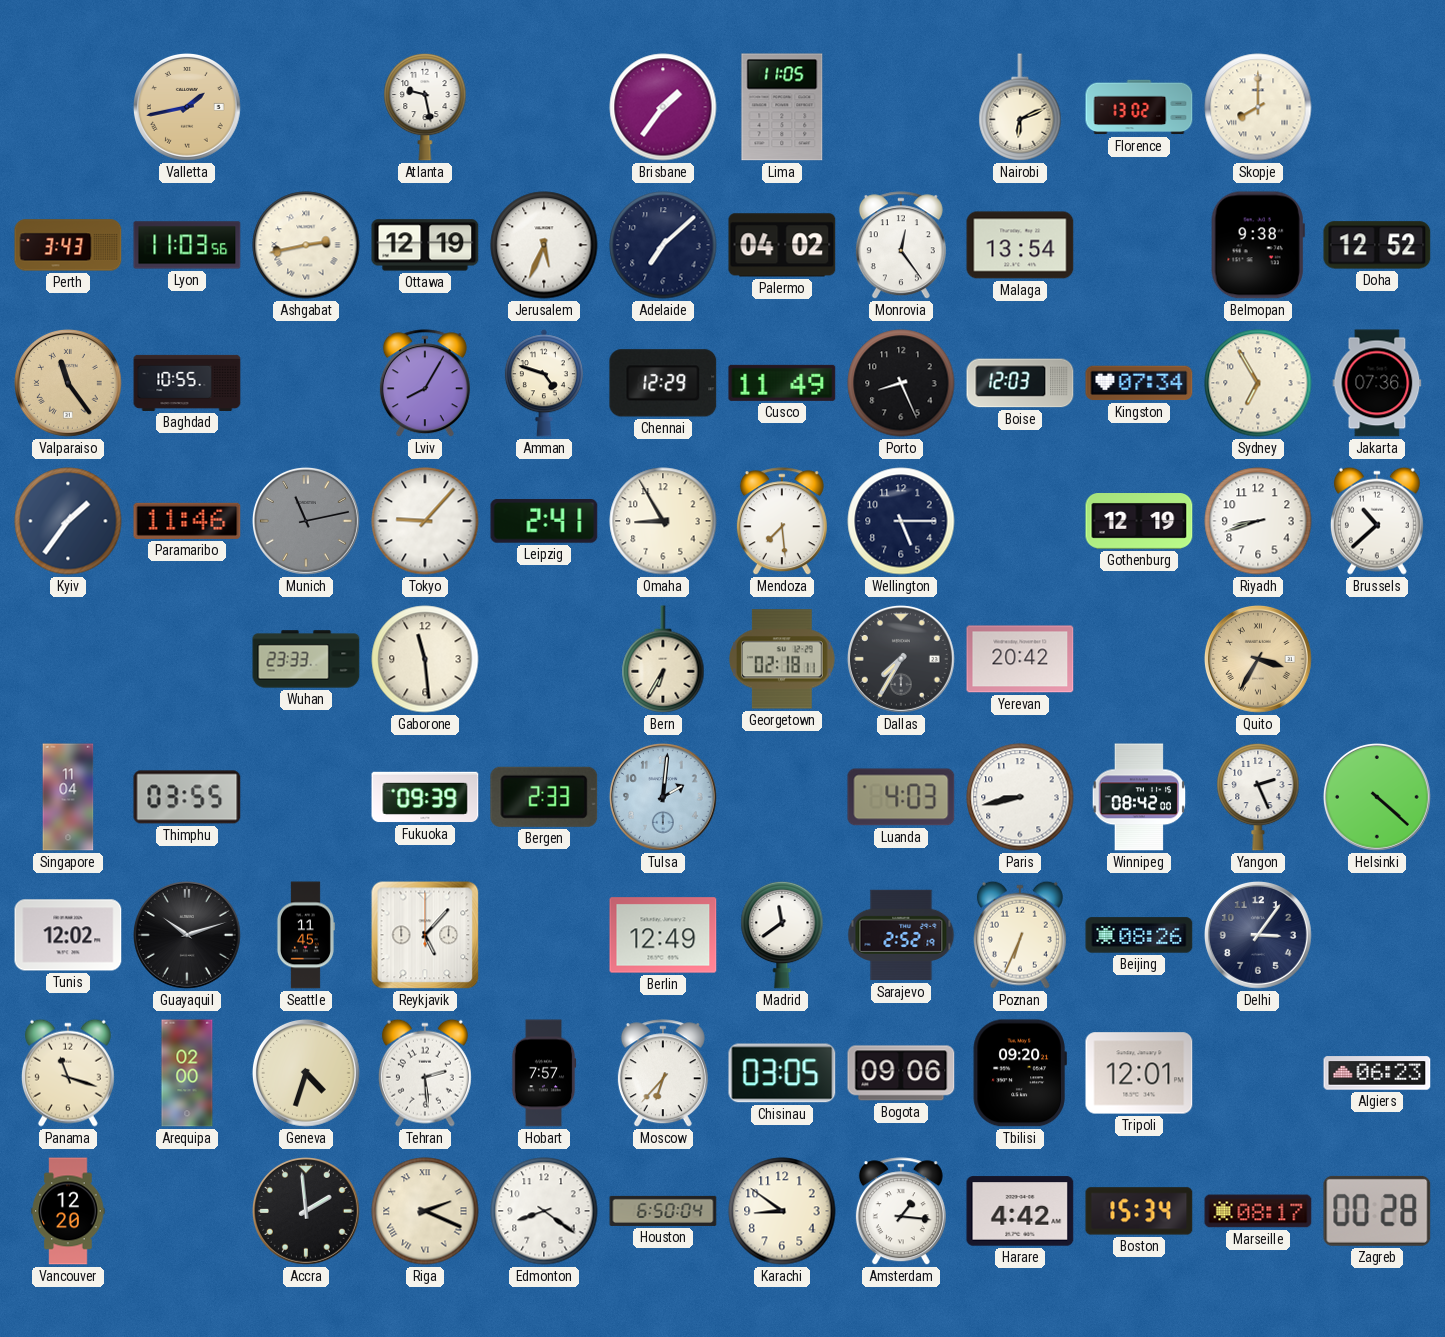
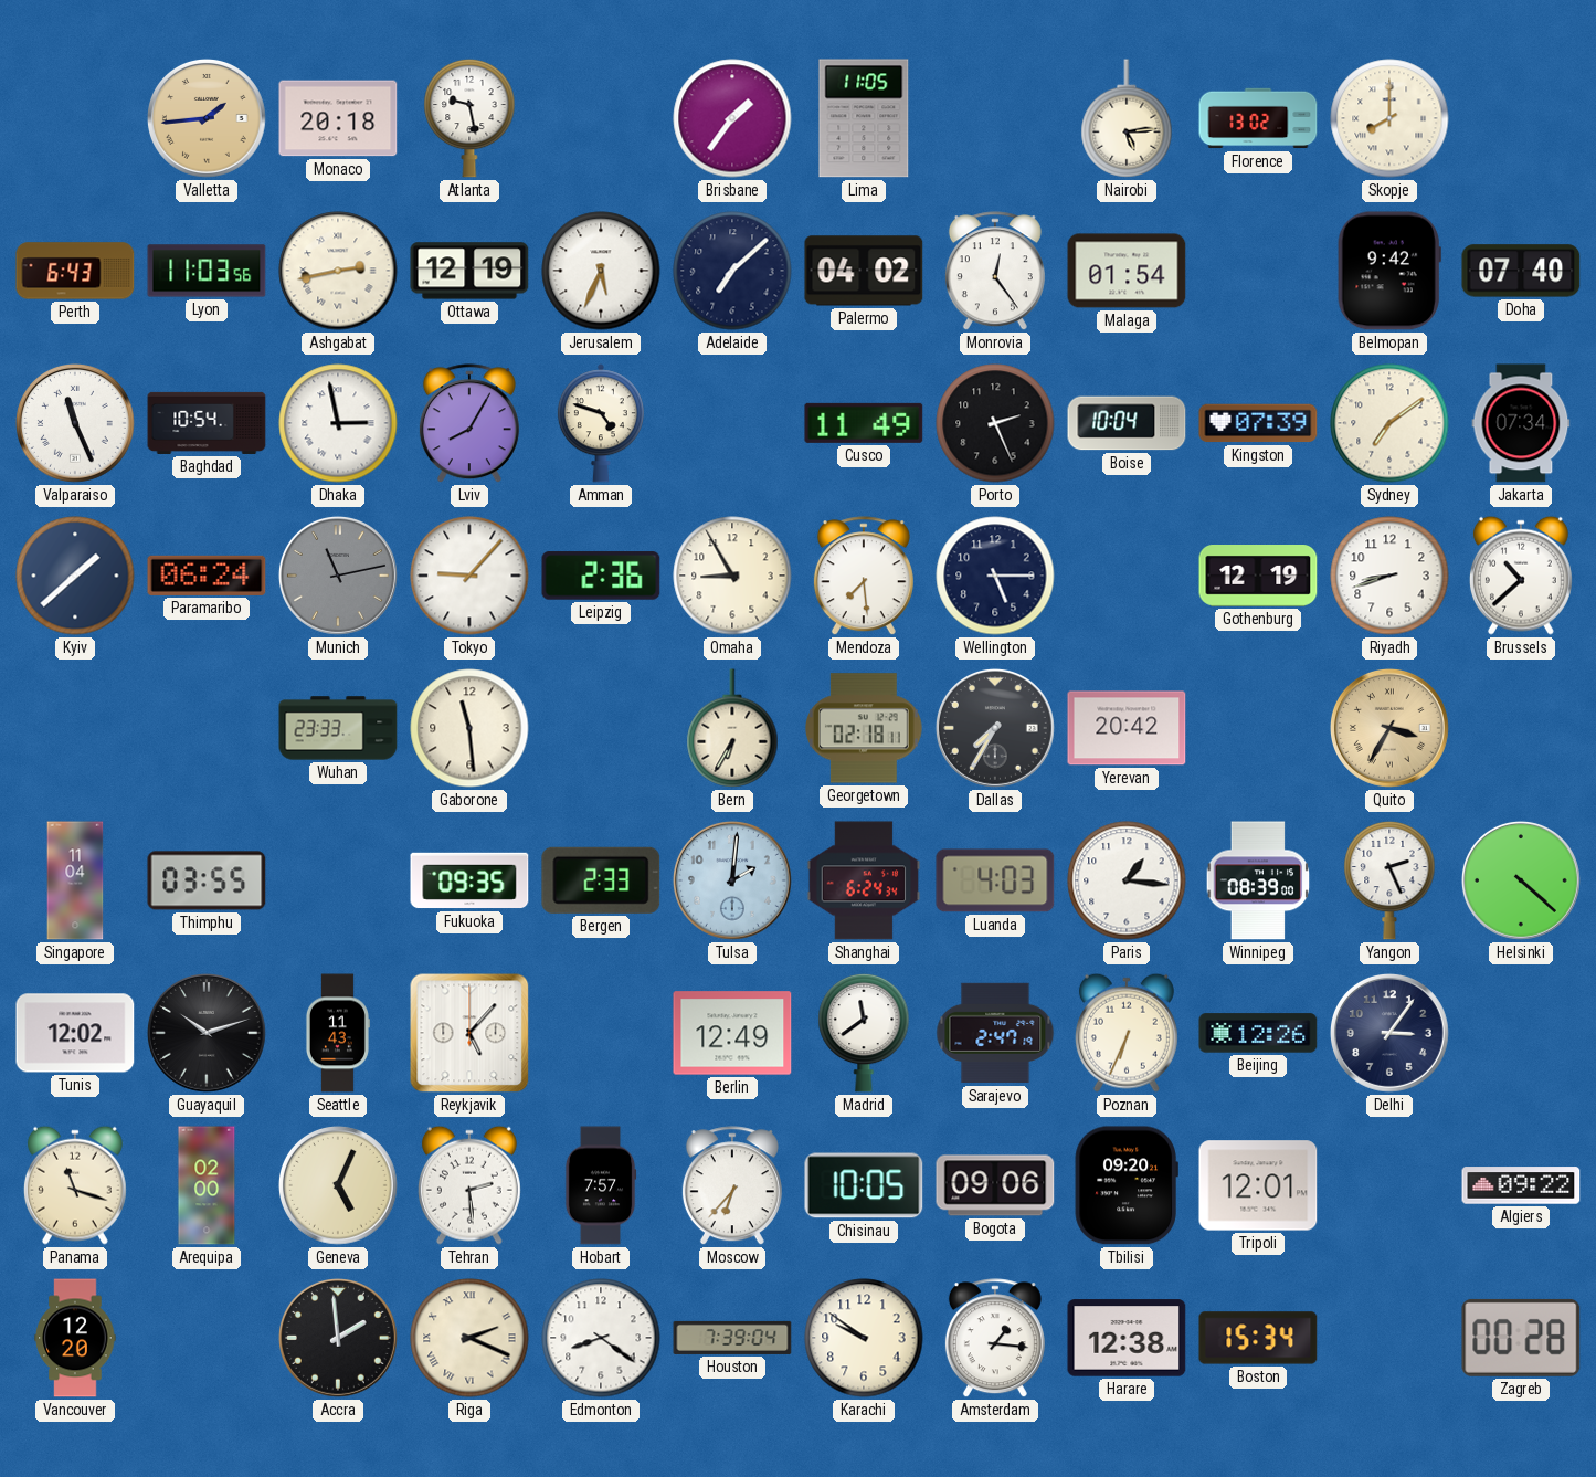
Valletta: 1:43 -> 1:44
Monaco: none -> 20:18
Nairobi: 6:11 -> 5:14
Perth: 3:43 -> 6:43
Malaga: 13:54 -> 01:54
Belmopan: 9:38 -> 9:42
Doha: 12:52 -> 07:40
Valparaiso: 11:24 -> 11:26
Valparaiso dial: champagne -> white
Baghdad: 10:55 -> 10:54
Dhaka: none -> 2:58
Chennai: 12:29 -> none
Porto: 8:26 -> 2:26
Boise: 12:03 -> 10:04
Kingston: 07:34 -> 07:39
Sydney: 6:55 -> 7:09
Jakarta: 07:36 -> 07:34
Kyiv: 1:36 -> 1:38
Paramaribo: 11:46 -> 06:24
Leipzig: 2:41 -> 2:36
Fukuoka: 09:39 -> 09:35
Shanghai: none -> 6:24
Paris: 8:43 -> 1:16
Winnipeg: 08:42 -> 08:39
Seattle: 11:45 -> 11:43
Sarajevo: 2:52 -> 2:47
Beijing: 08:26 -> 12:26
Geneva: 4:33 -> 5:04
Chisinau: 03:05 -> 10:05
Algiers: 06:23 -> 09:22
Houston: 6:50 -> 7:39
Karachi: 8:51 -> 9:51
Harare: 4:42 -> 12:38
Marseille: 08:17 -> none
